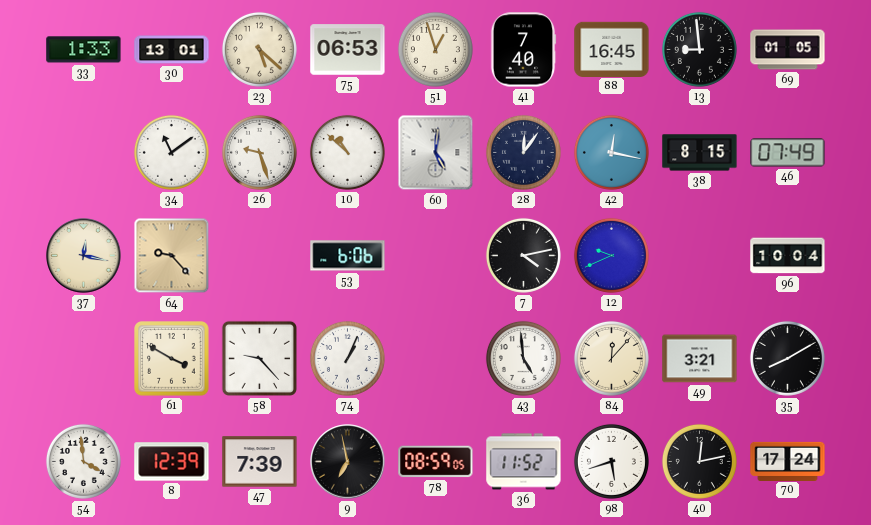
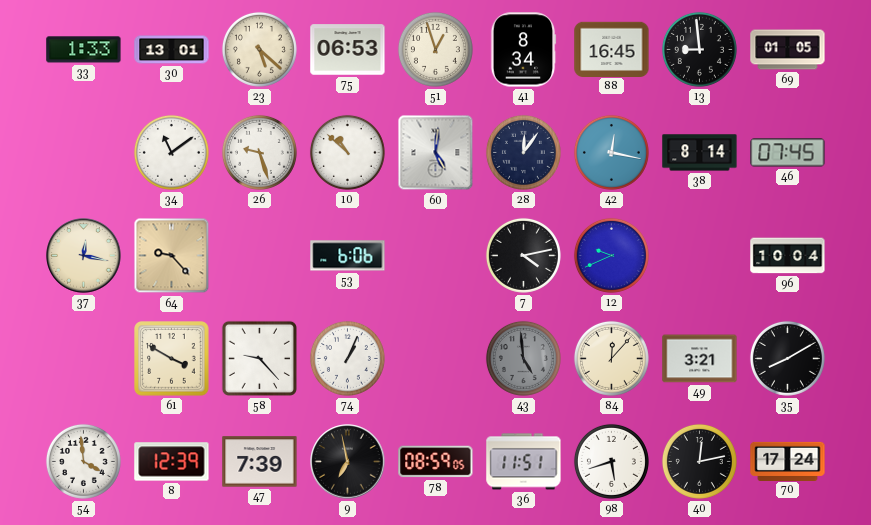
41: 7:40 -> 8:34
38: 8:15 -> 8:14
46: 07:49 -> 07:45
43 dial: white -> grey
36: 11:52 -> 11:51
